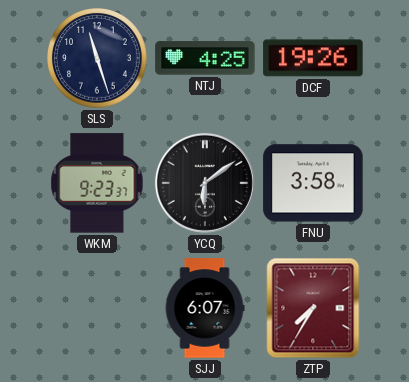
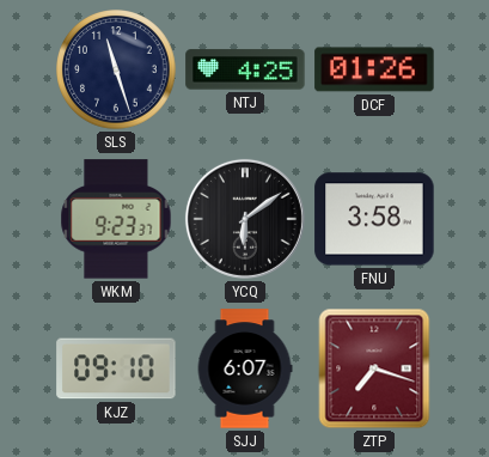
DCF: 19:26 -> 01:26
KJZ: none -> 09:10
ZTP: 7:35 -> 7:18
